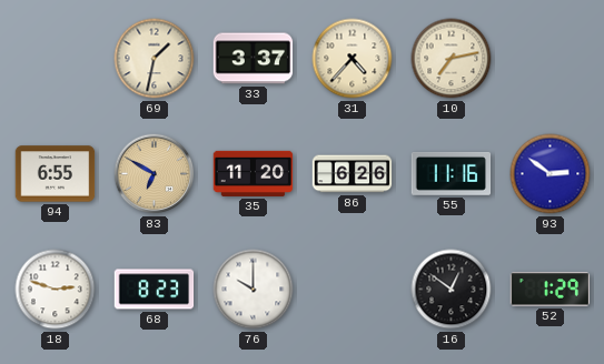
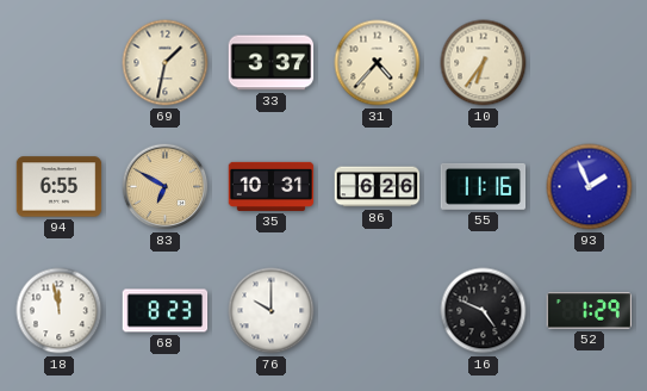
10: 7:13 -> 6:36
35: 11:20 -> 10:31
93: 2:51 -> 1:56
18: 2:48 -> 11:58
16: 12:51 -> 4:49
